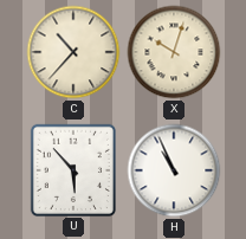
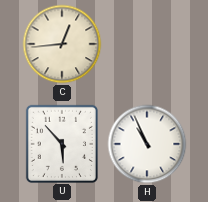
C: 10:37 -> 12:44
X: 10:03 -> none
